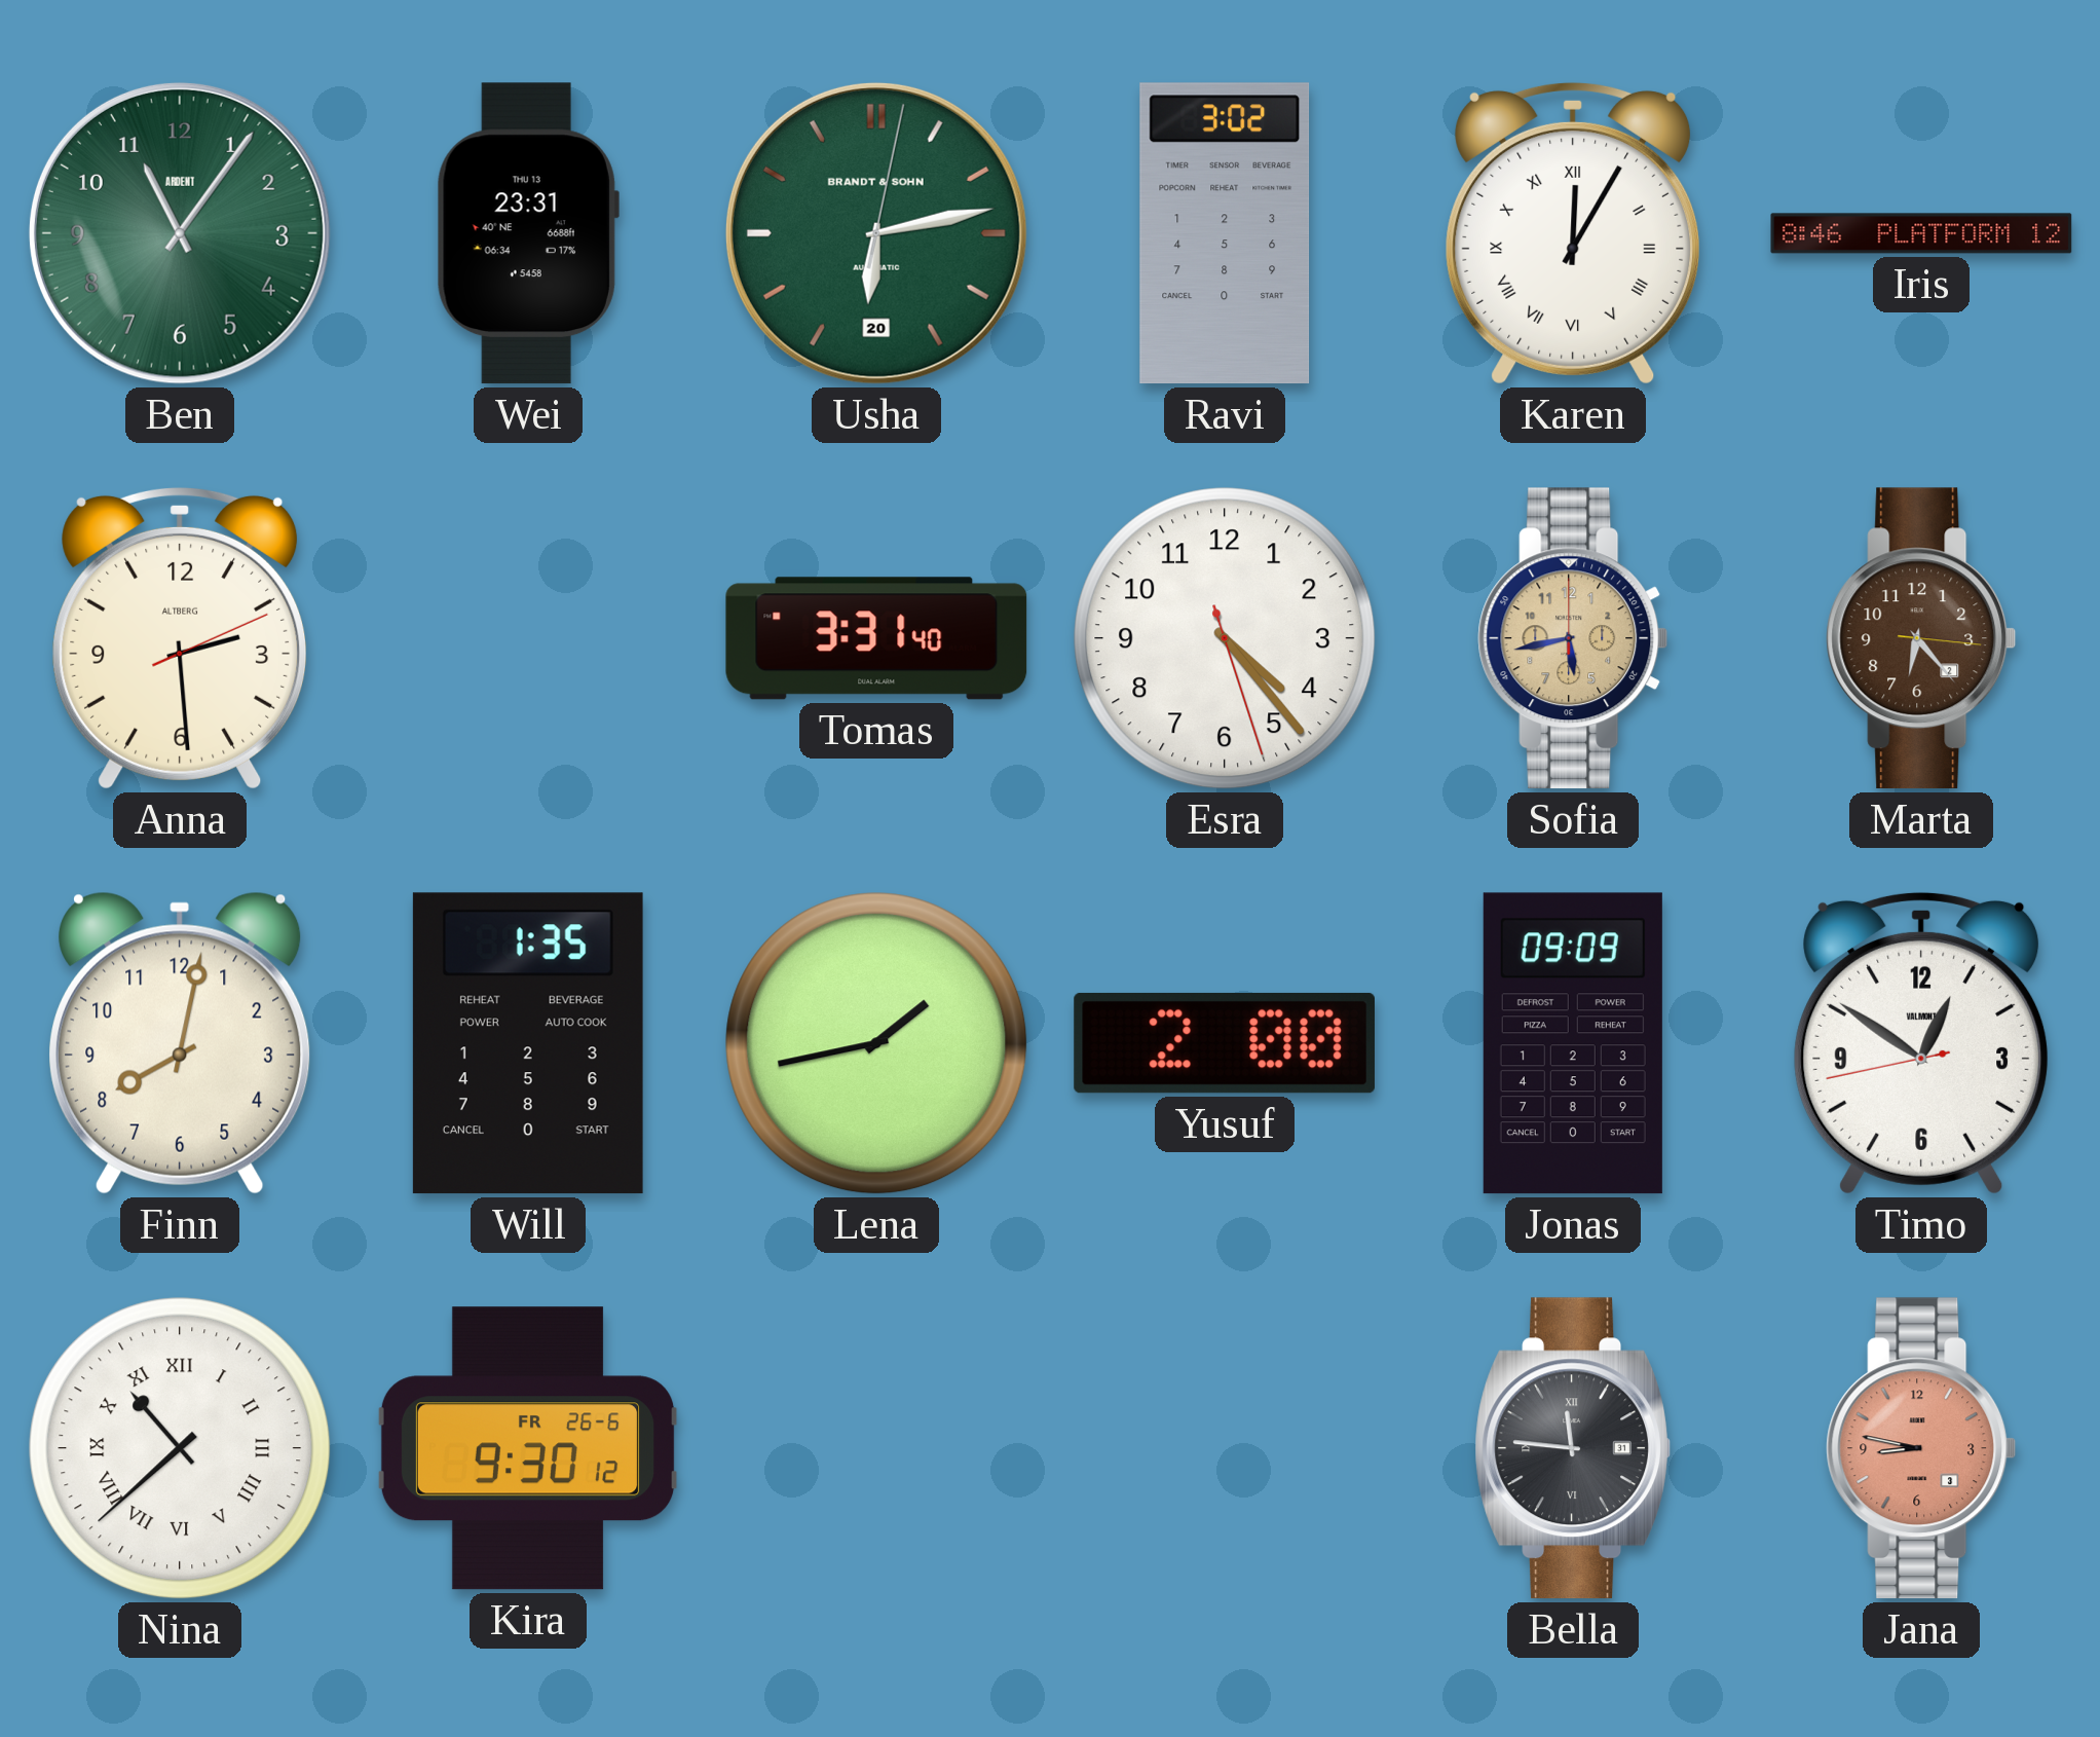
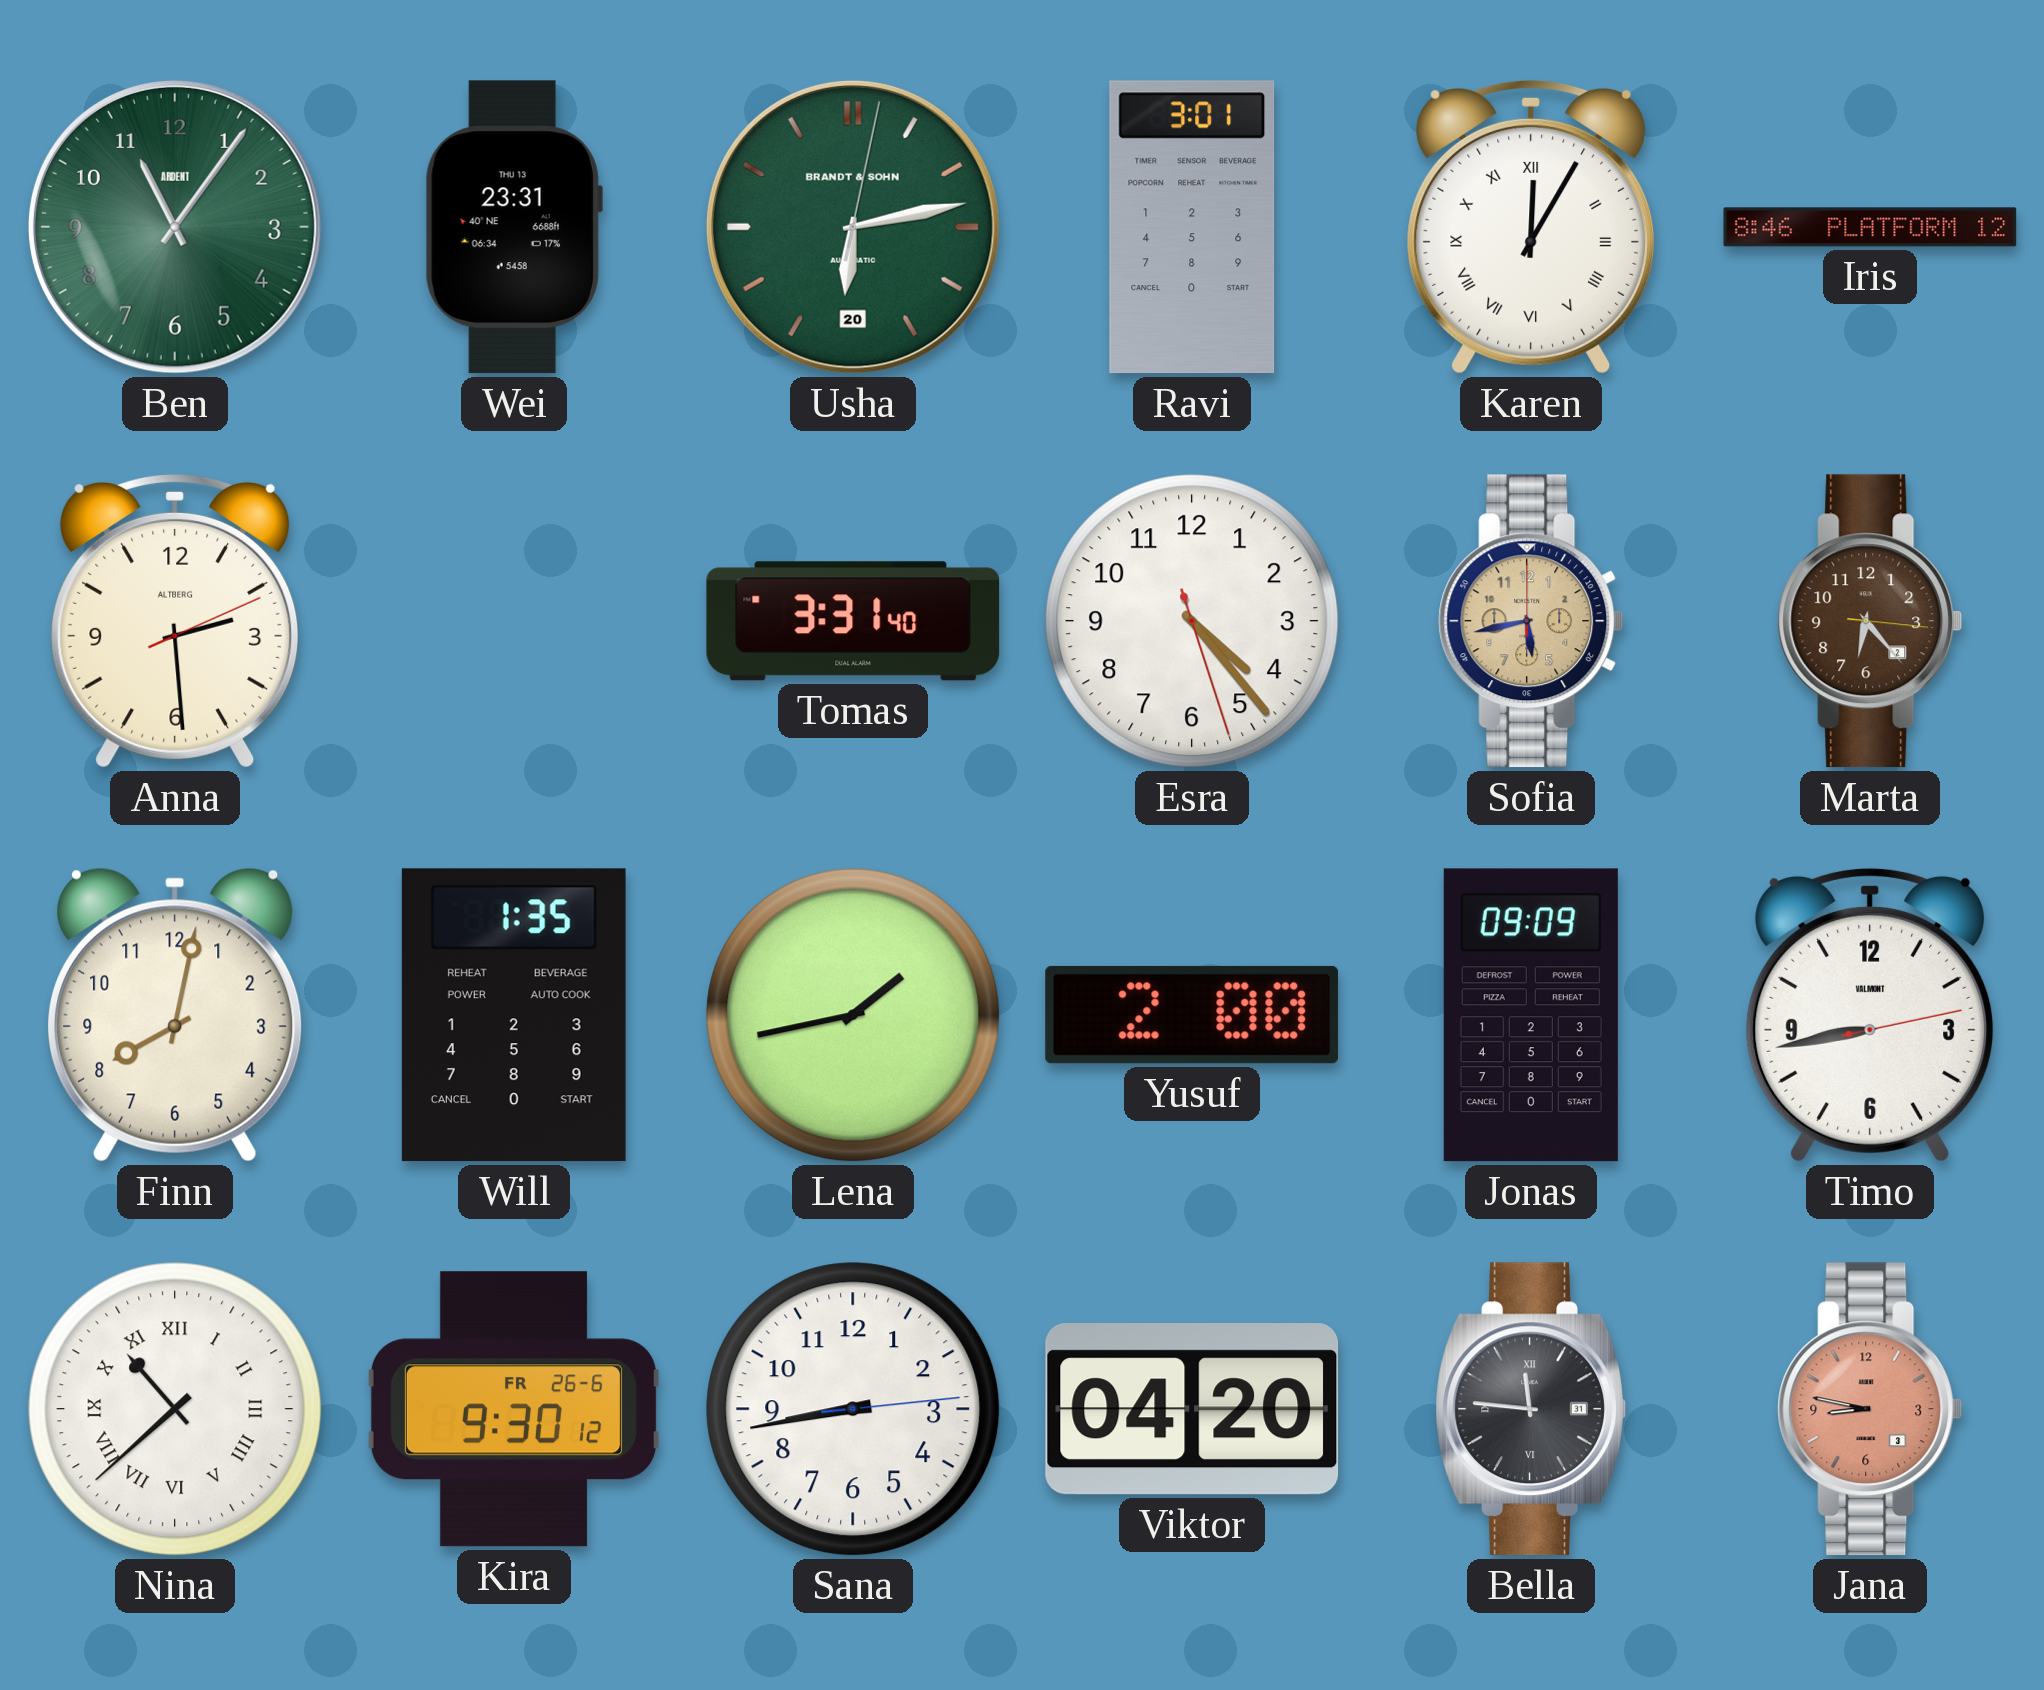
Ravi: 3:02 -> 3:01
Timo: 12:50 -> 8:43
Sana: none -> 8:43
Viktor: none -> 04:20
